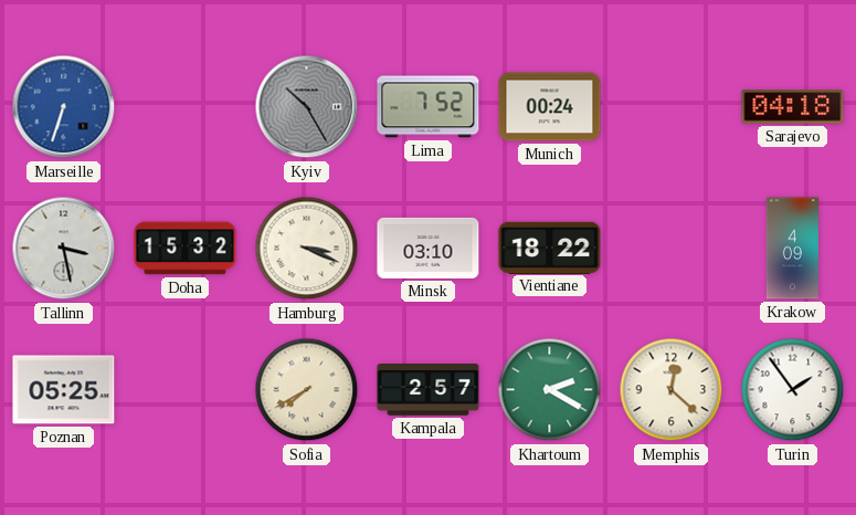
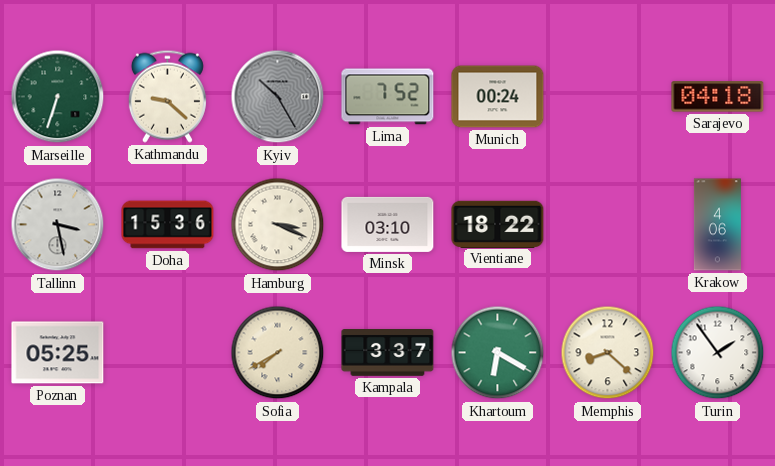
Marseille dial: blue -> green
Kathmandu: none -> 9:22
Doha: 15:32 -> 15:36
Krakow: 4:09 -> 4:06
Kampala: 2:57 -> 3:37
Khartoum: 2:20 -> 6:20
Memphis: 12:22 -> 8:22
